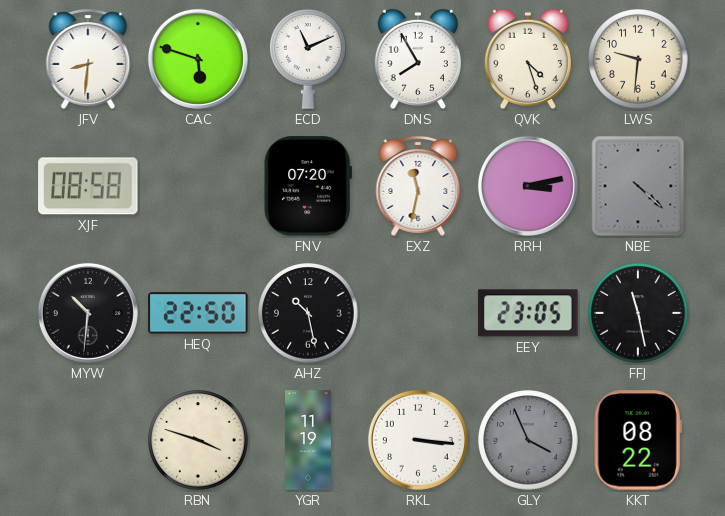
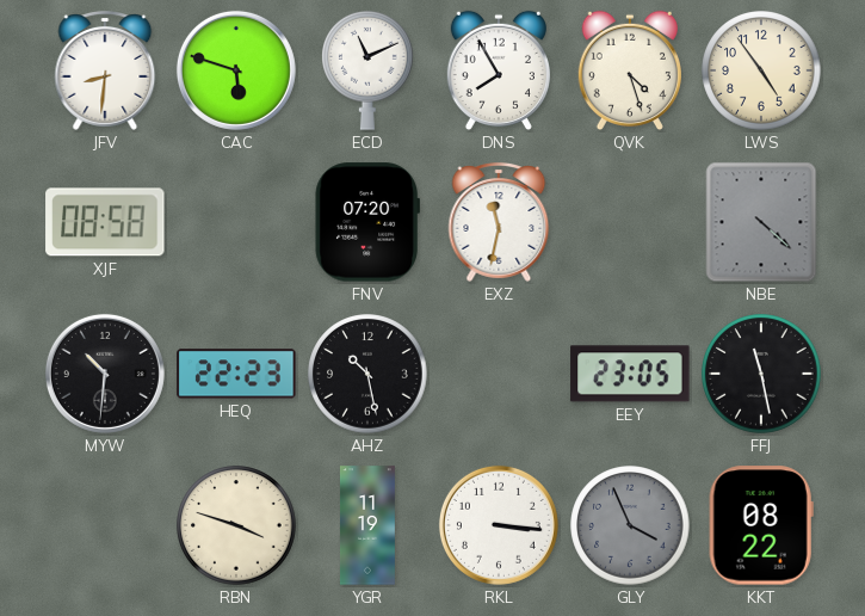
LWS: 9:31 -> 4:54
RRH: 3:13 -> none
HEQ: 22:50 -> 22:23
